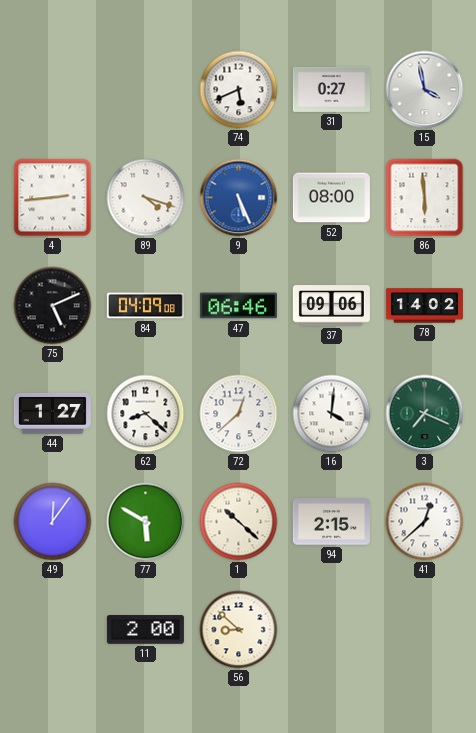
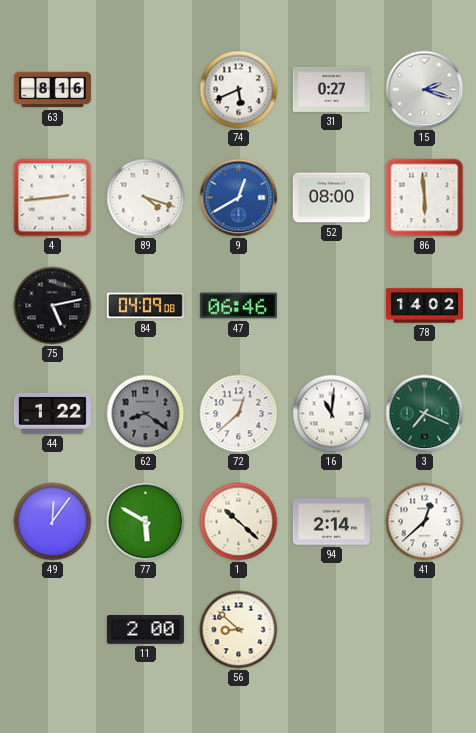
63: none -> 8:16
15: 3:58 -> 2:18
9: 5:26 -> 12:40
75: 5:11 -> 5:13
37: 09:06 -> none
44: 1:27 -> 1:22
62: 8:22 -> 8:21
62 dial: white -> grey
16: 4:01 -> 11:01
94: 2:15 -> 2:14
